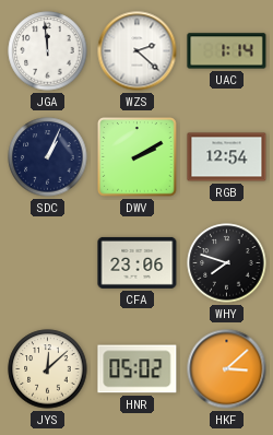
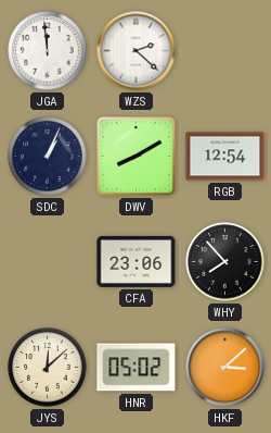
UAC: 1:14 -> none
DWV: 2:10 -> 8:10
WHY: 7:48 -> 7:53
